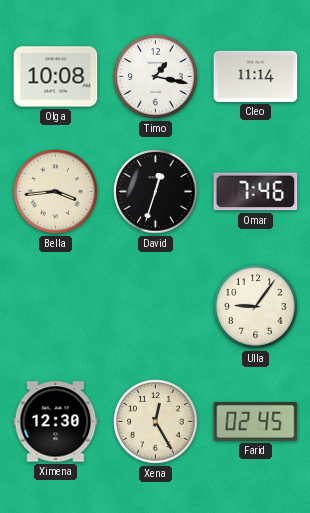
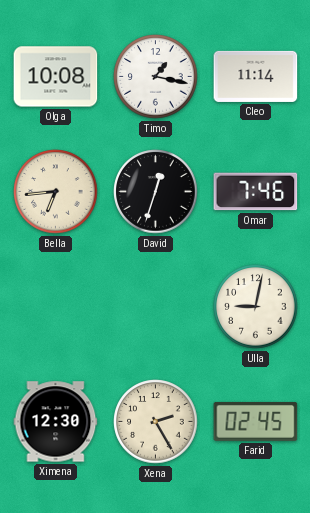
Bella: 3:44 -> 6:44
Ulla: 9:06 -> 9:02
Xena: 12:25 -> 2:25
